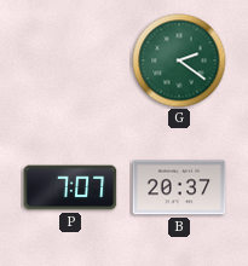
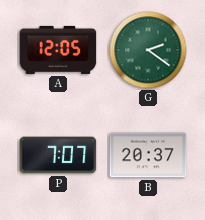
A: none -> 12:05
